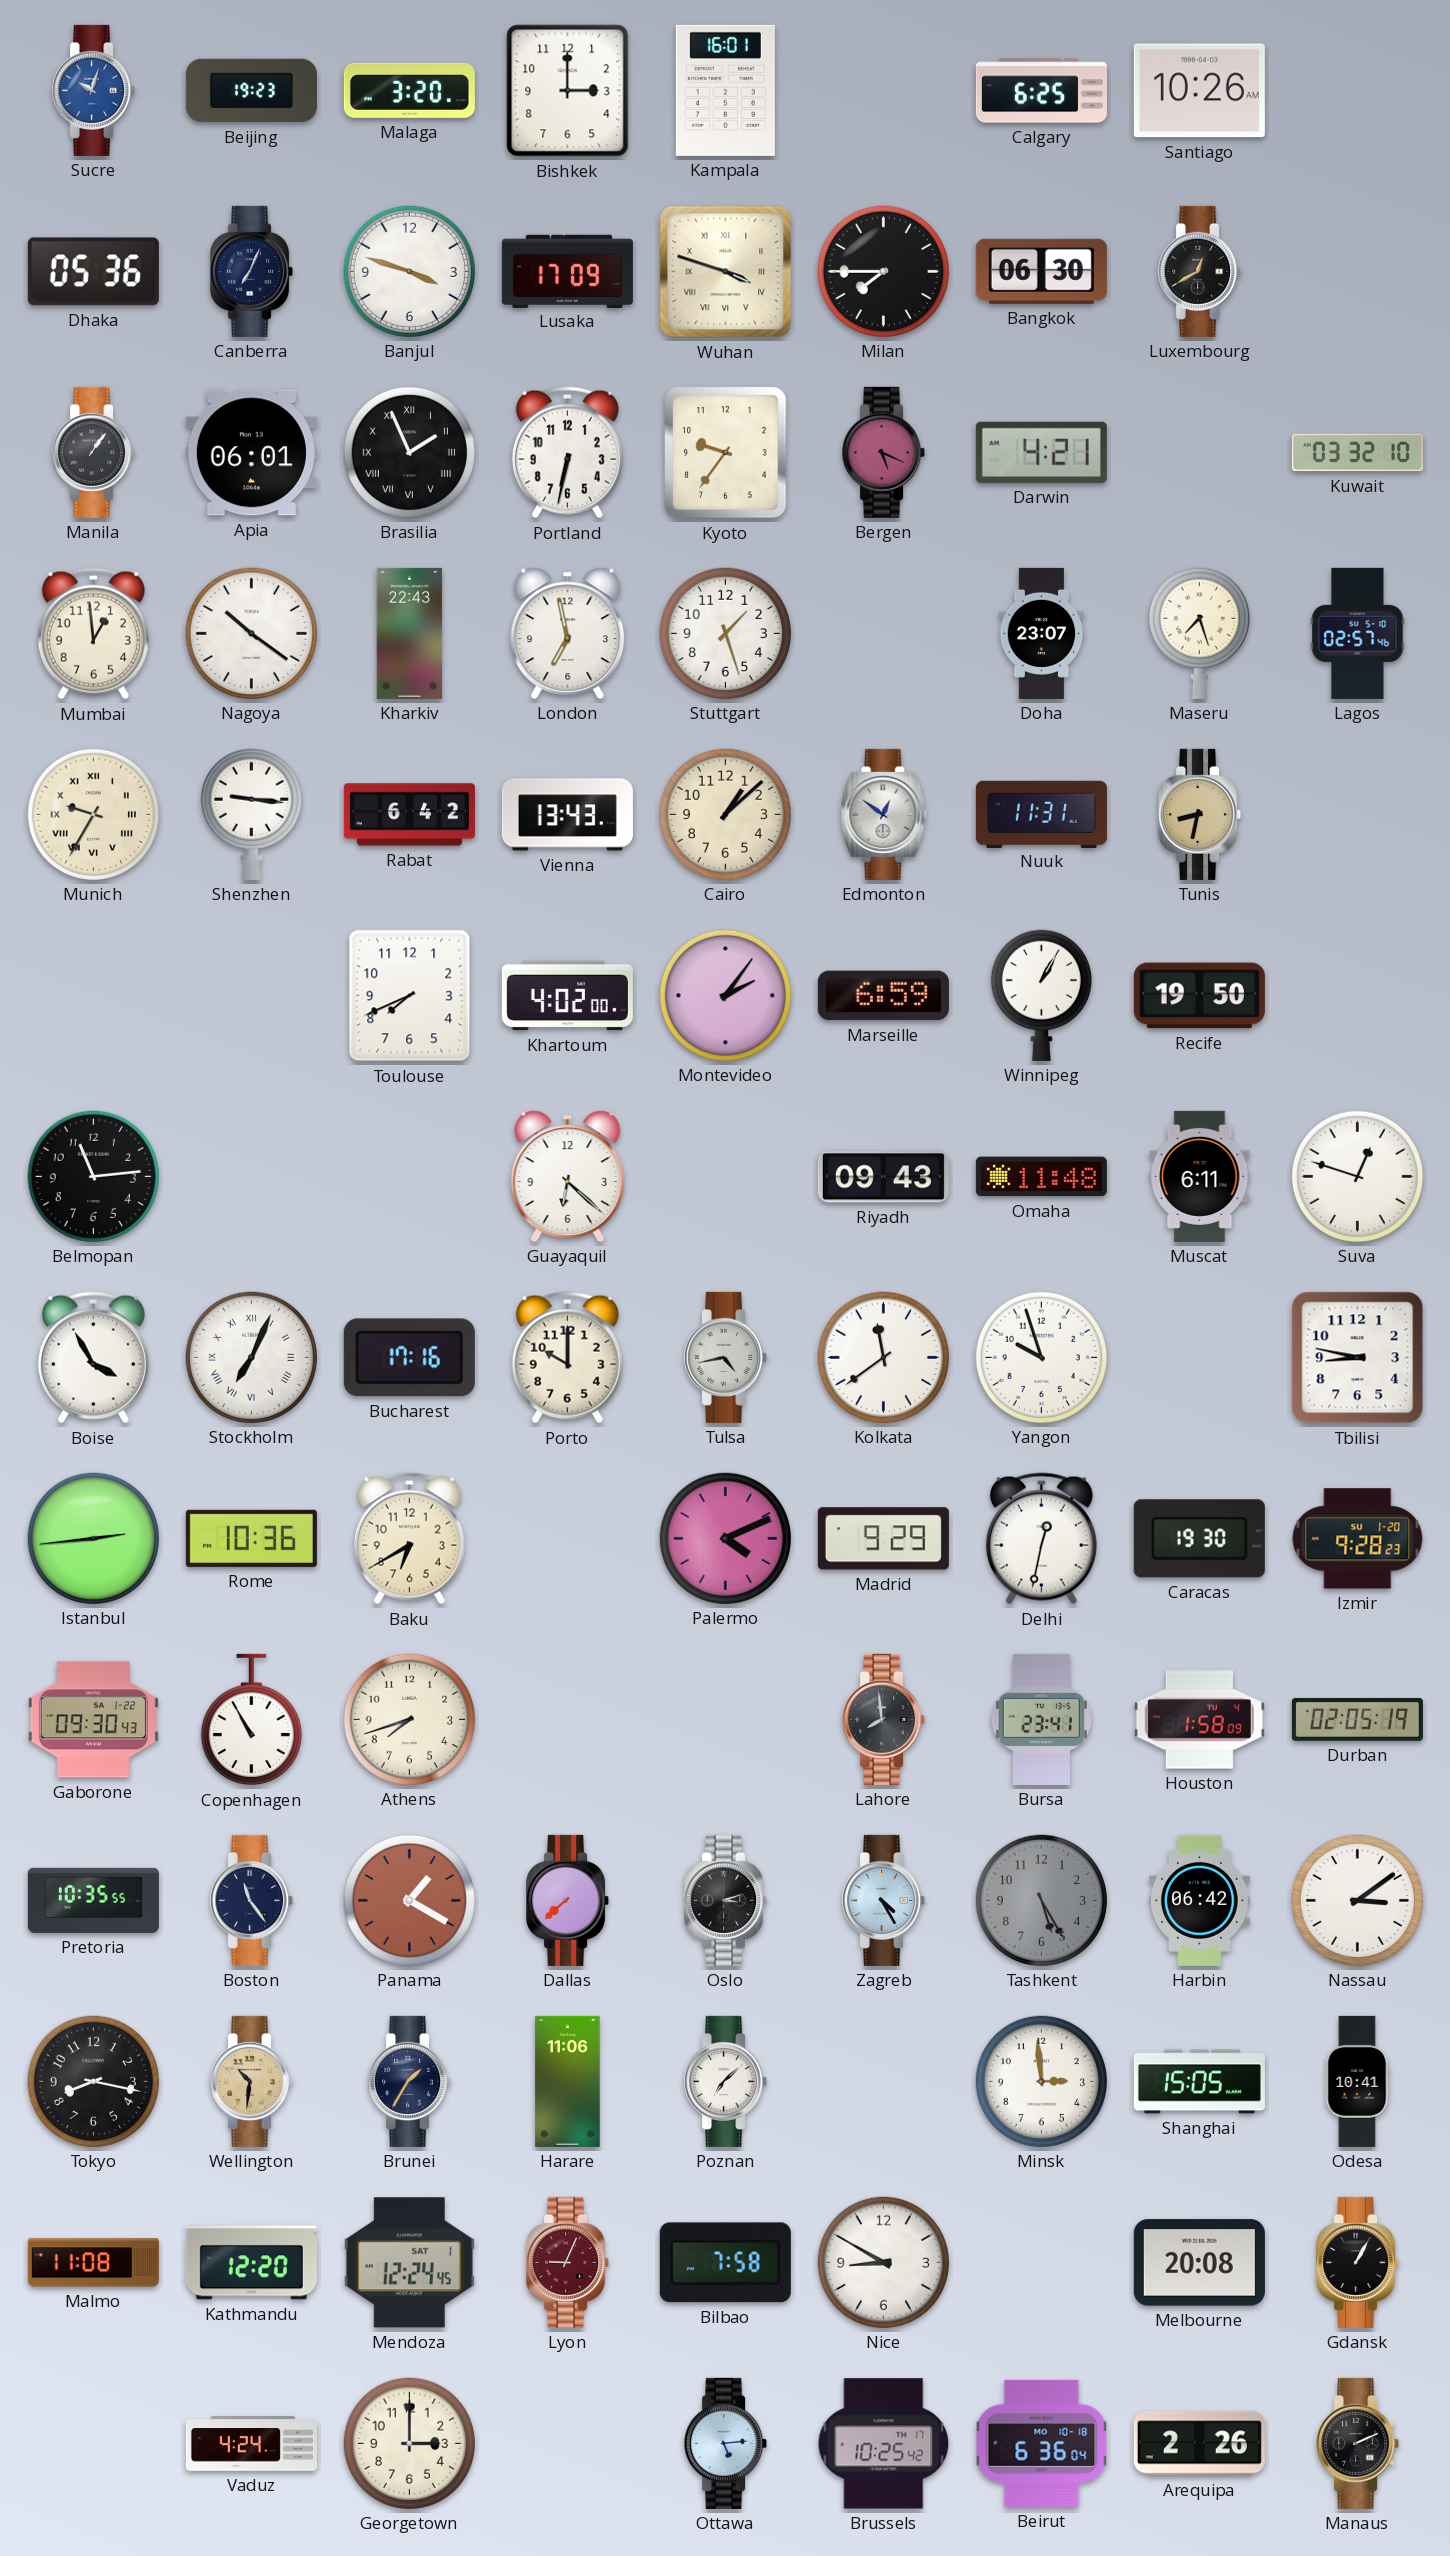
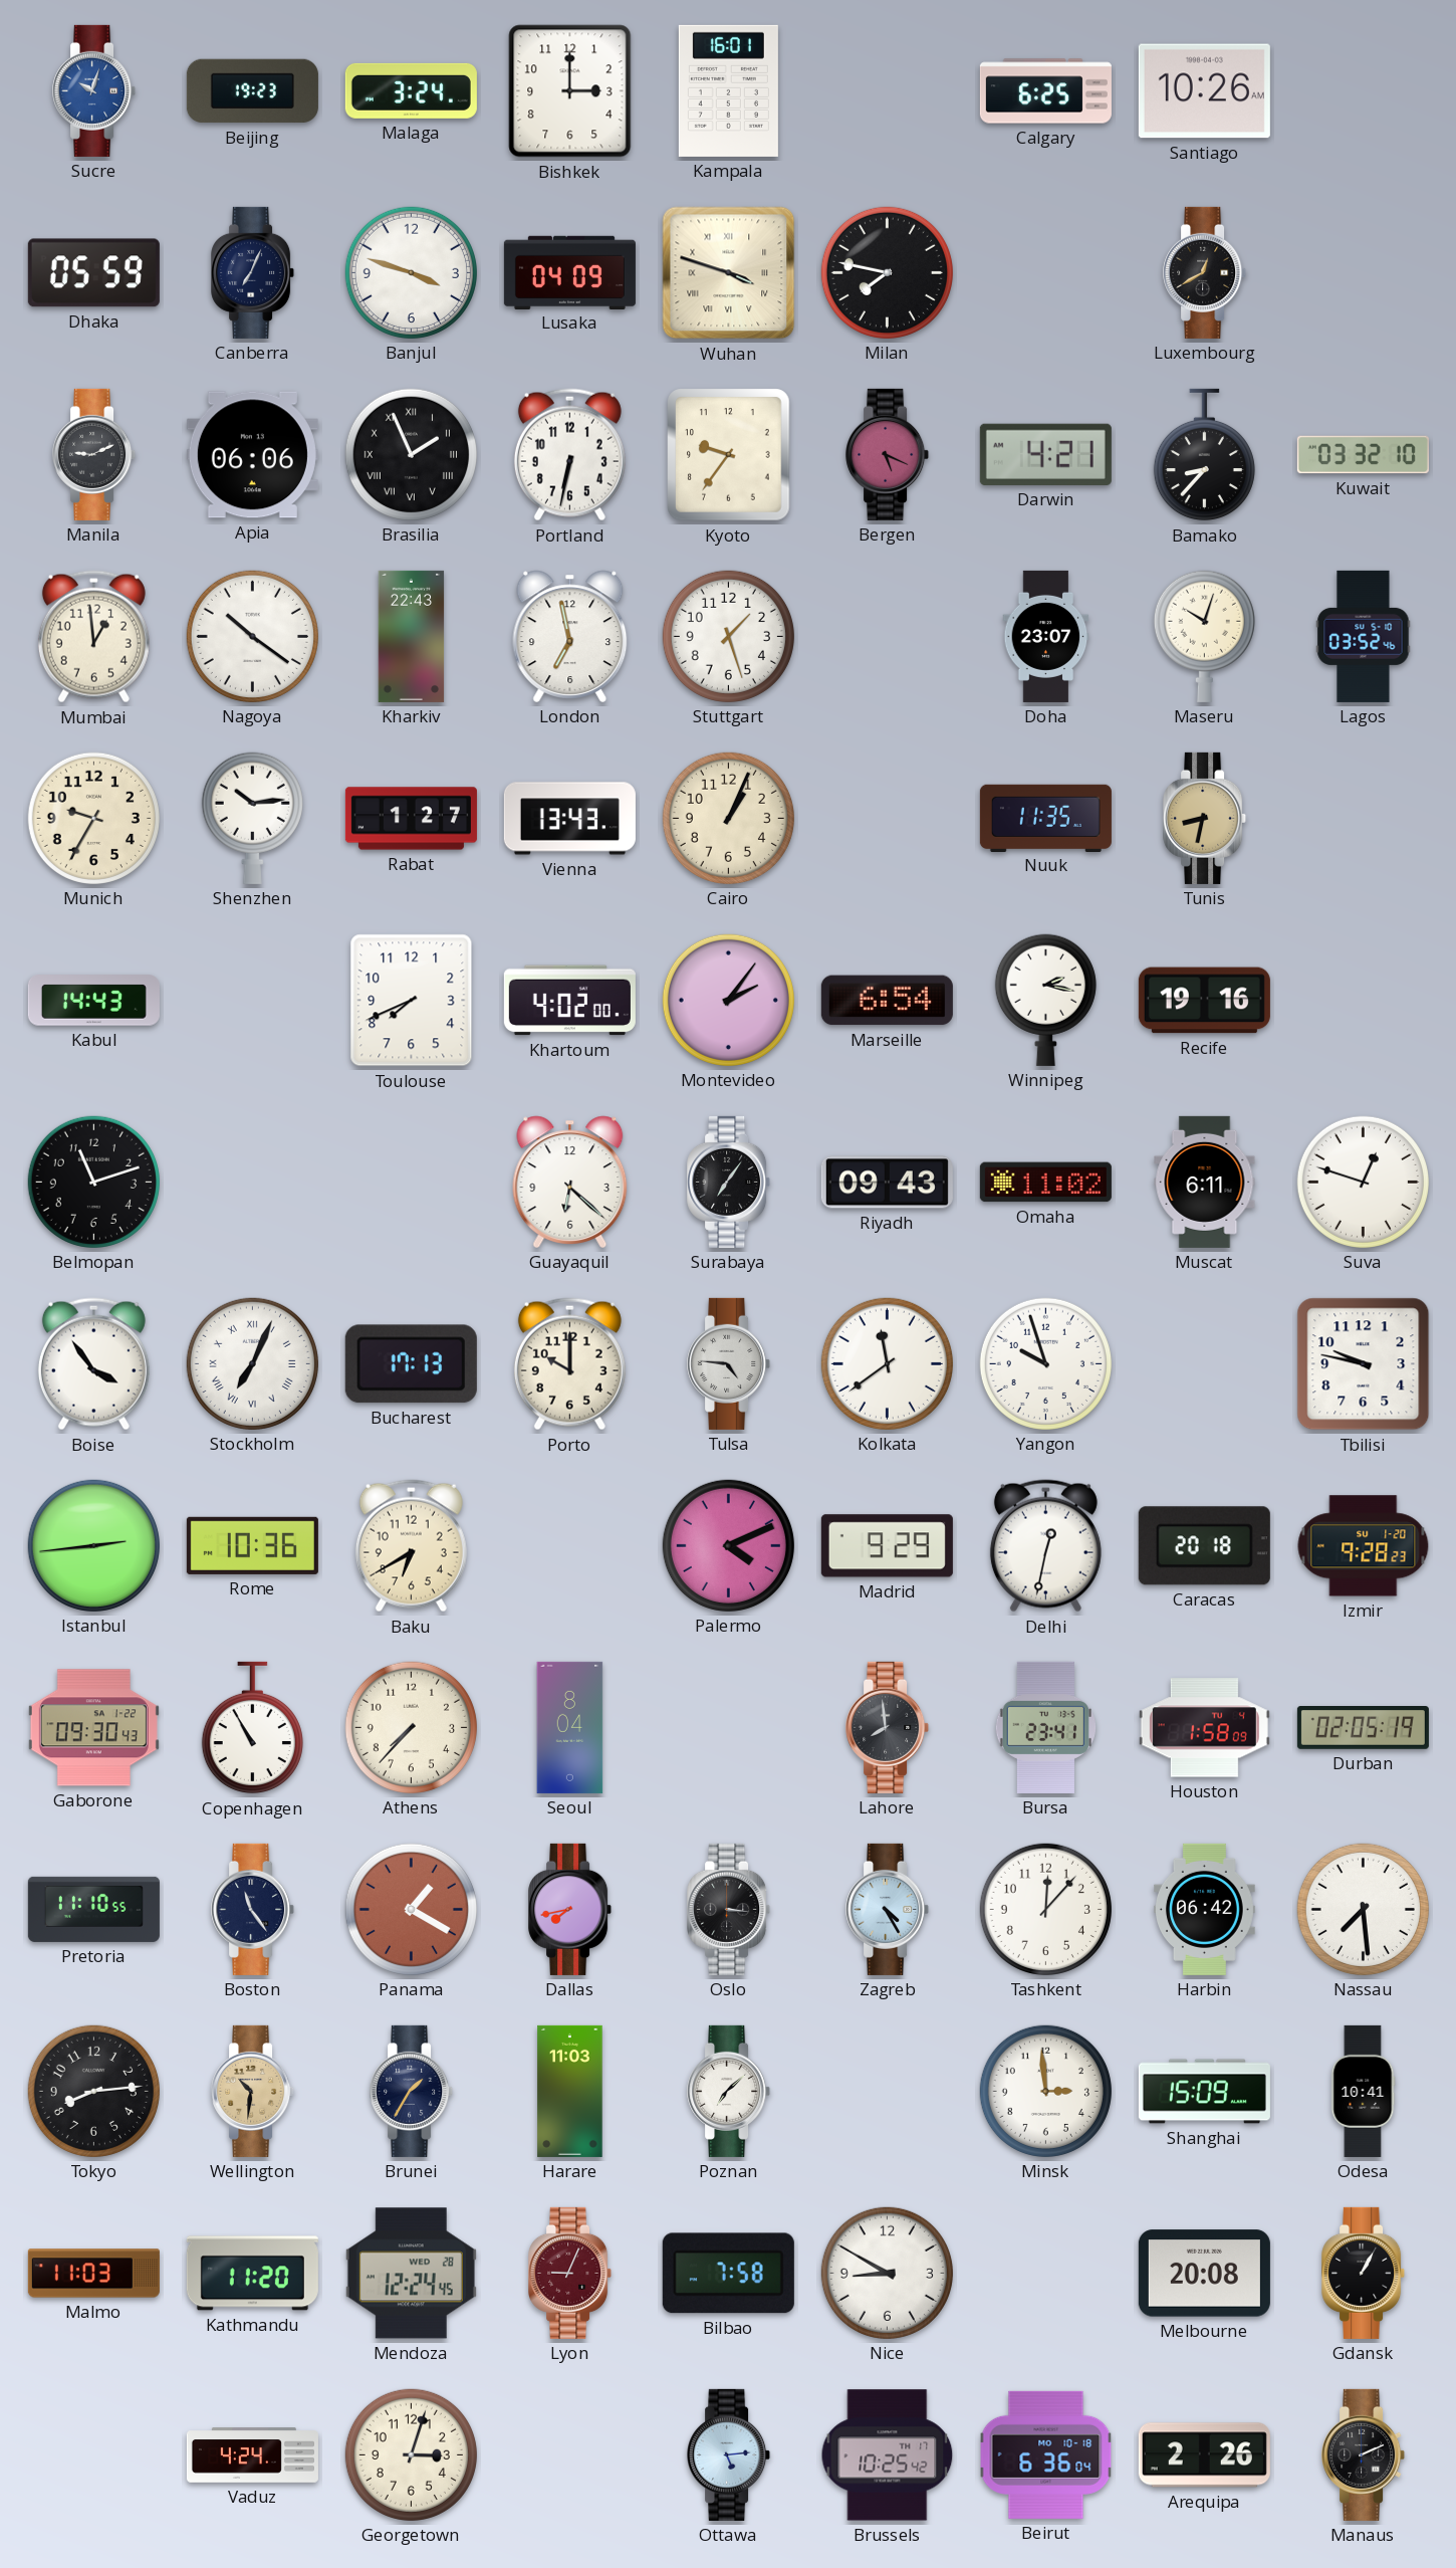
Malaga: 3:20 -> 3:24
Dhaka: 05:36 -> 05:59
Lusaka: 17:09 -> 04:09
Milan: 7:45 -> 7:47
Bangkok: 06:30 -> none
Manila: 1:06 -> 9:11
Apia: 06:01 -> 06:06
Bamako: none -> 8:37
Maseru: 7:27 -> 10:03
Lagos: 02:57 -> 03:52
Munich numerals: Roman -> Arabic
Shenzhen: 9:16 -> 10:14
Rabat: 6:42 -> 1:27
Cairo: 1:08 -> 1:04
Edmonton: 12:51 -> none
Nuuk: 11:31 -> 11:35
Kabul: none -> 14:43
Marseille: 6:59 -> 6:54
Winnipeg: 1:05 -> 2:17
Recife: 19:50 -> 19:16
Belmopan: 11:14 -> 11:12
Surabaya: none -> 7:06
Omaha: 11:48 -> 11:02
Boise: 3:55 -> 3:54
Bucharest: 17:16 -> 17:13
Tulsa: 4:43 -> 4:46
Tbilisi: 8:47 -> 9:47
Caracas: 19:30 -> 20:18
Athens: 7:42 -> 7:37
Seoul: none -> 8:04
Pretoria: 10:35 -> 11:10
Dallas: 7:38 -> 7:43
Oslo: 3:12 -> 3:16
Tashkent: 5:25 -> 12:07
Tashkent dial: grey -> white
Nassau: 3:09 -> 7:29
Tokyo: 8:17 -> 8:14
Harare: 11:06 -> 11:03
Shanghai: 15:05 -> 15:09
Malmo: 11:08 -> 11:03
Kathmandu: 12:20 -> 11:20
Mendoza date: SAT 1 -> WED 28
Georgetown: 3:00 -> 3:03
